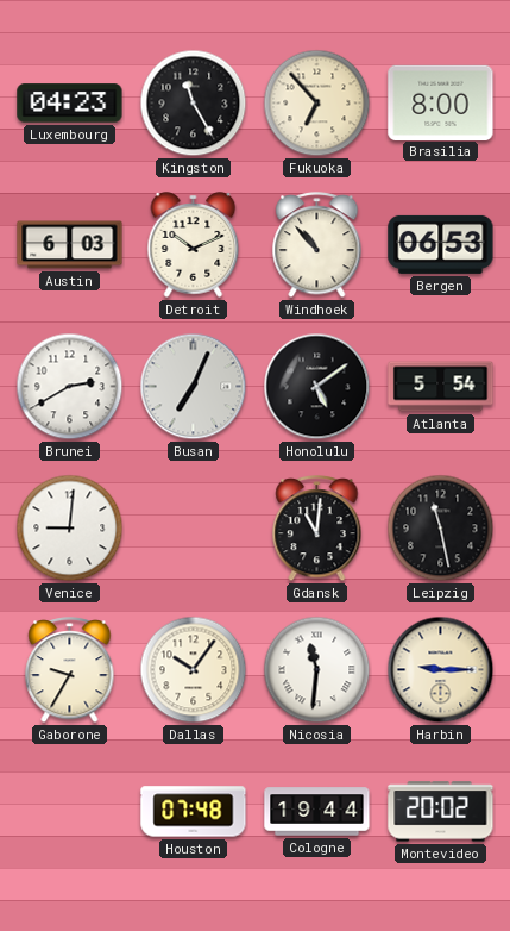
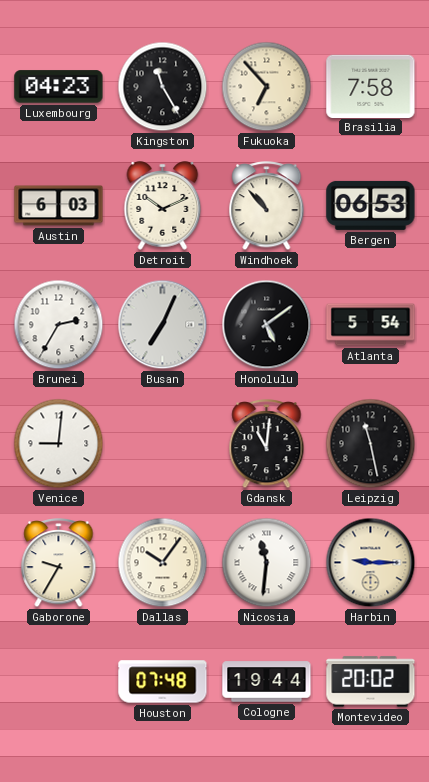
Brasilia: 8:00 -> 7:58
Brunei: 2:40 -> 2:35
